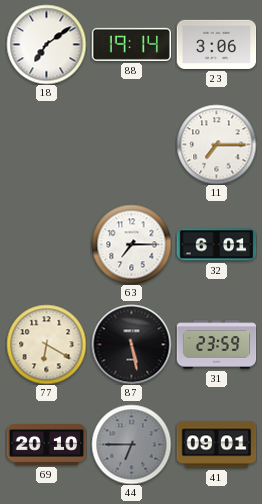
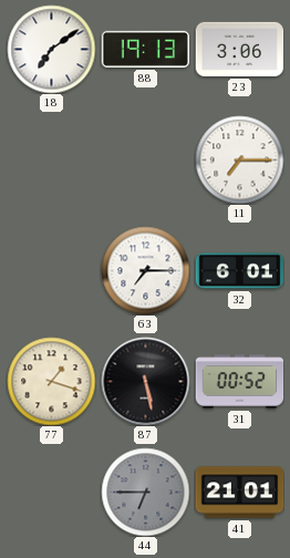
88: 19:14 -> 19:13
77: 6:20 -> 1:18
31: 23:59 -> 00:52
69: 20:10 -> none
41: 09:01 -> 21:01
